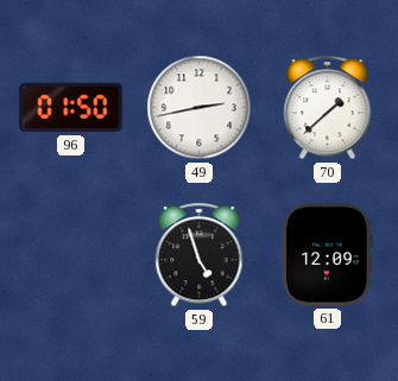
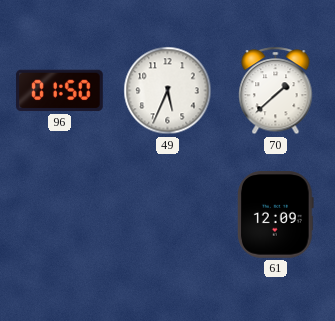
49: 2:43 -> 5:34
59: 4:57 -> none
